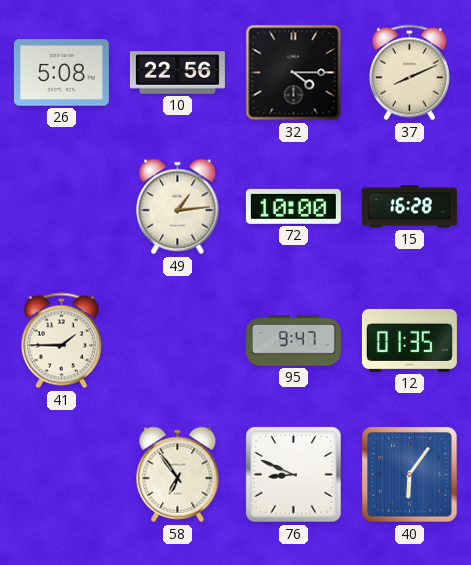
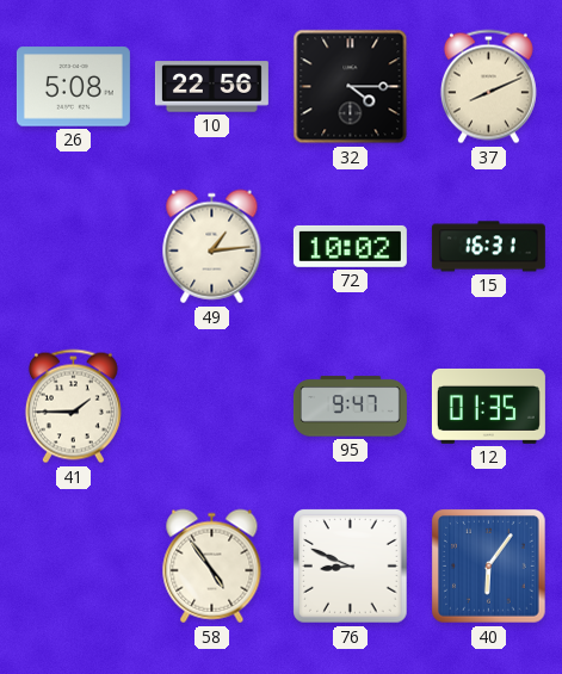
72: 10:00 -> 10:02
15: 16:28 -> 16:31
58: 6:54 -> 4:54
